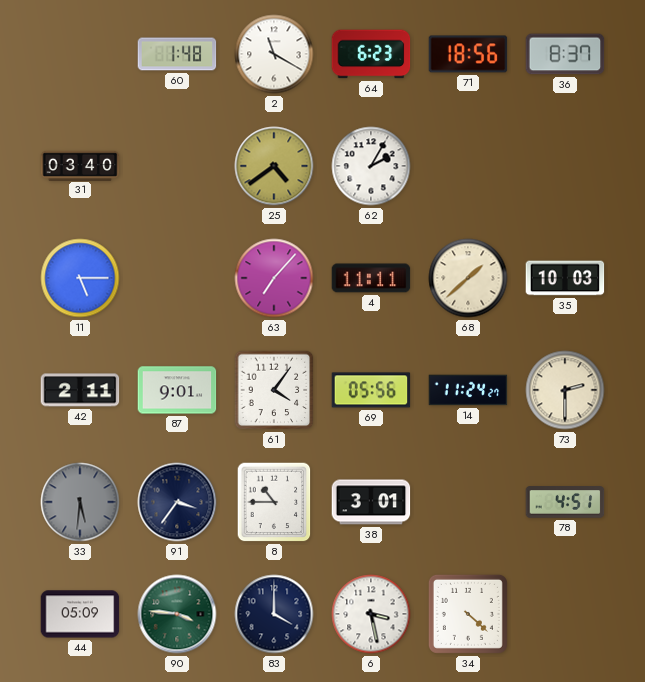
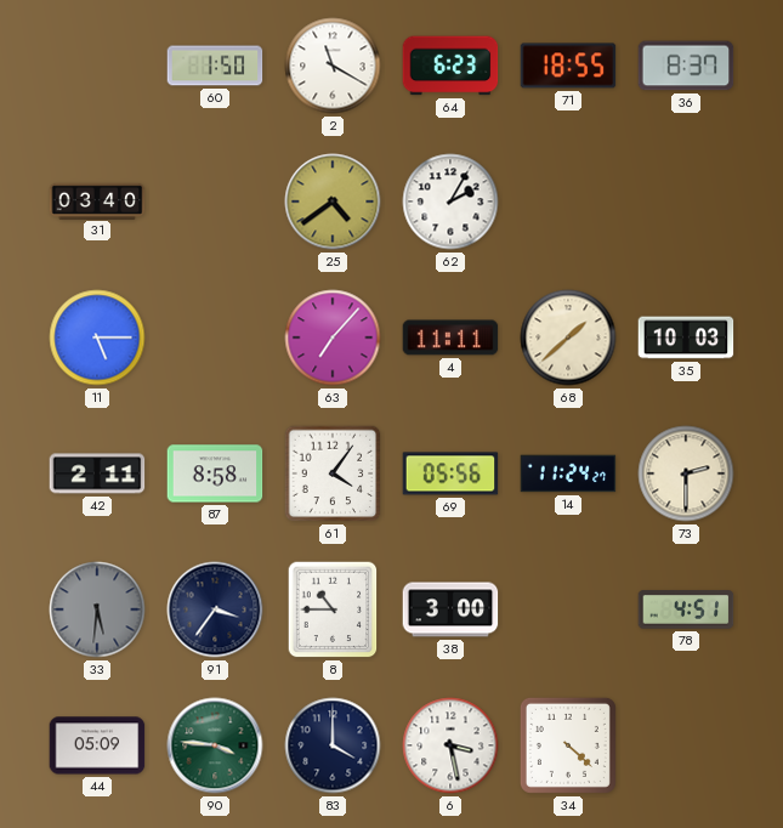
60: 1:48 -> 1:50
71: 18:56 -> 18:55
87: 9:01 -> 8:58
38: 3:01 -> 3:00
